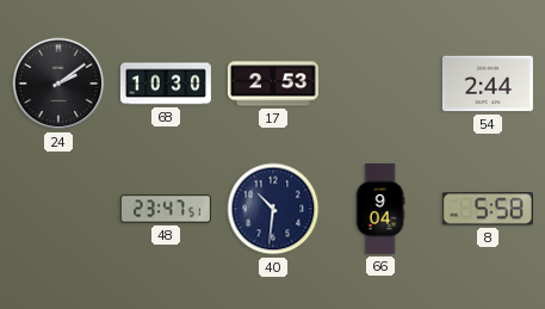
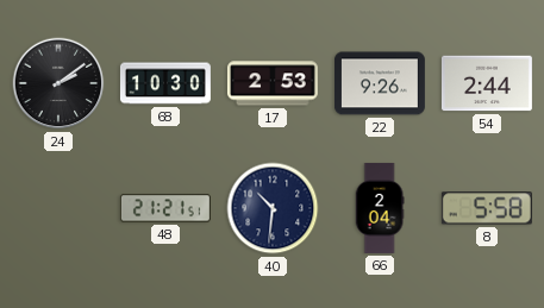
22: none -> 9:26
48: 23:47 -> 21:21
66: 9:04 -> 2:04
